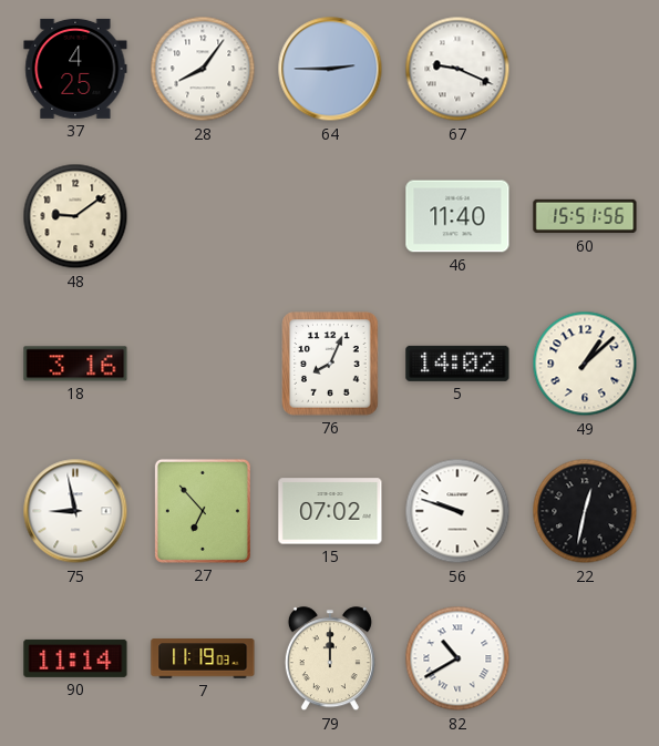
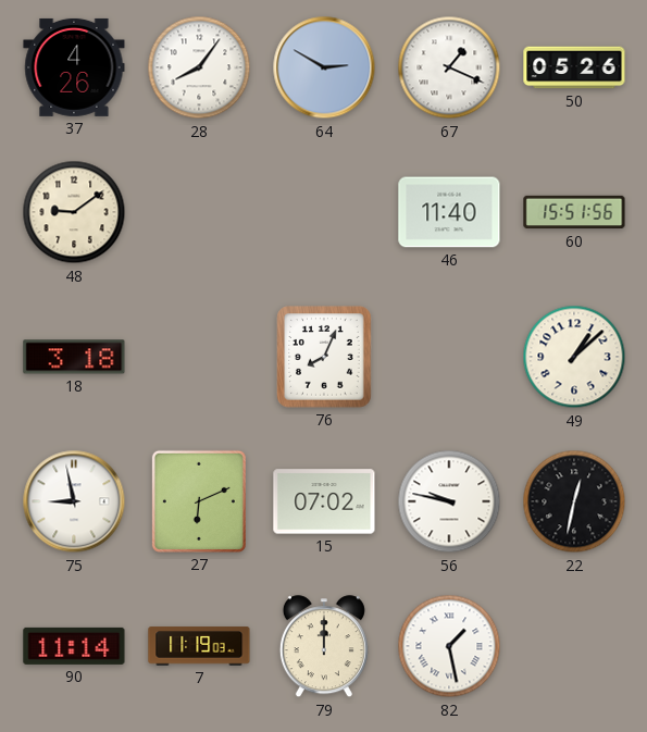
37: 4:25 -> 4:26
64: 2:45 -> 2:50
67: 9:19 -> 1:19
50: none -> 05:26
18: 3:16 -> 3:18
5: 14:02 -> none
27: 6:53 -> 6:11
56: 9:48 -> 9:47
82: 10:40 -> 1:28
